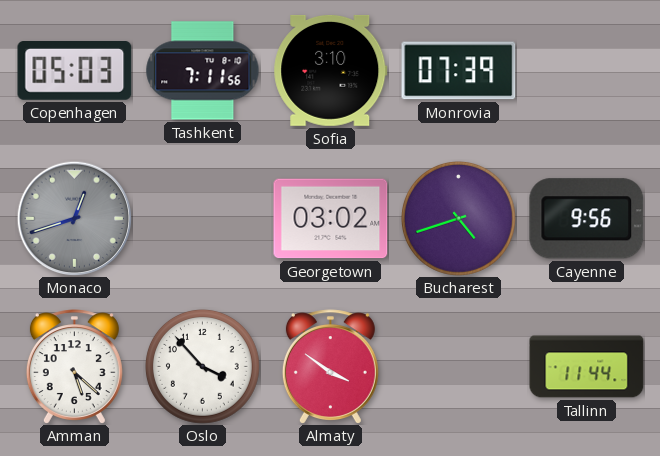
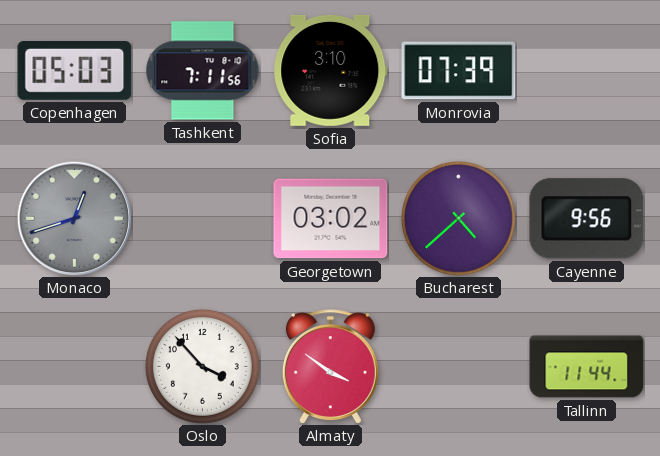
Bucharest: 4:42 -> 4:38
Amman: 5:22 -> none
